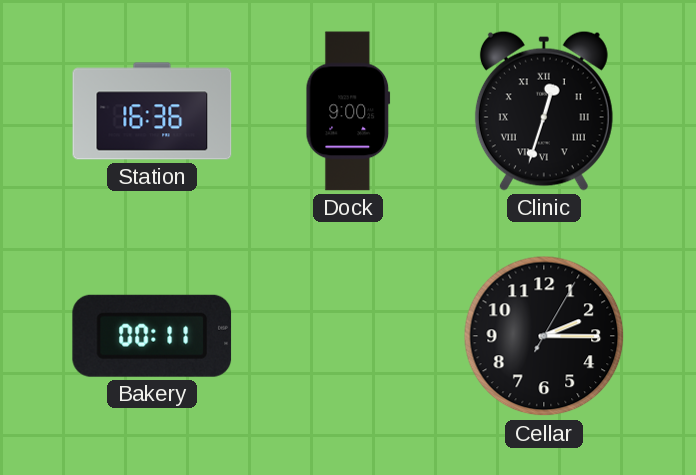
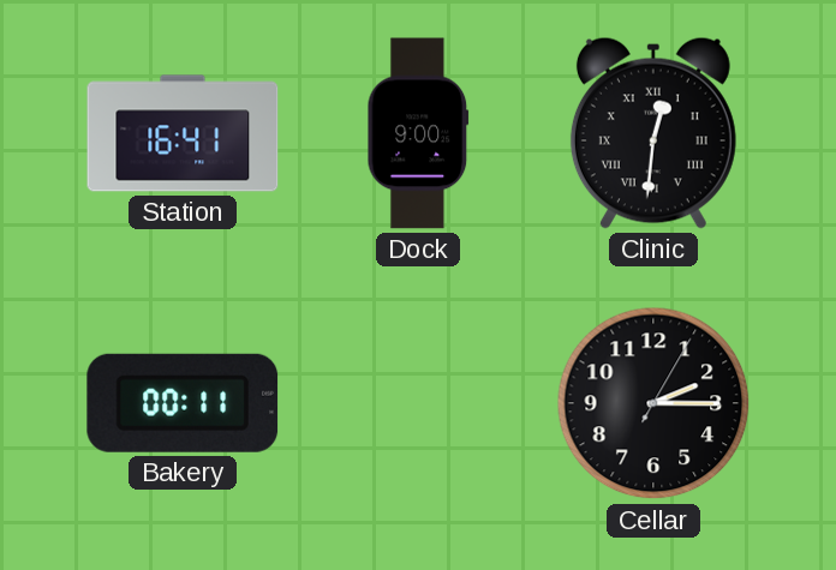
Station: 16:36 -> 16:41
Clinic: 12:33 -> 12:31
